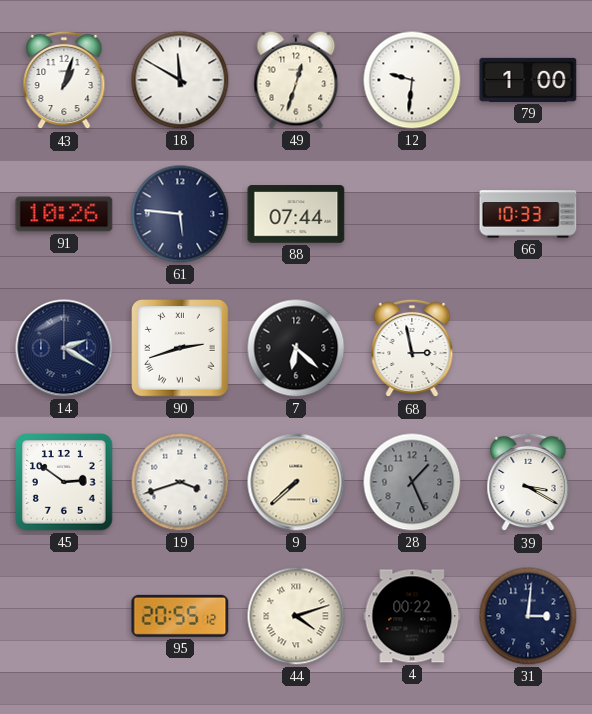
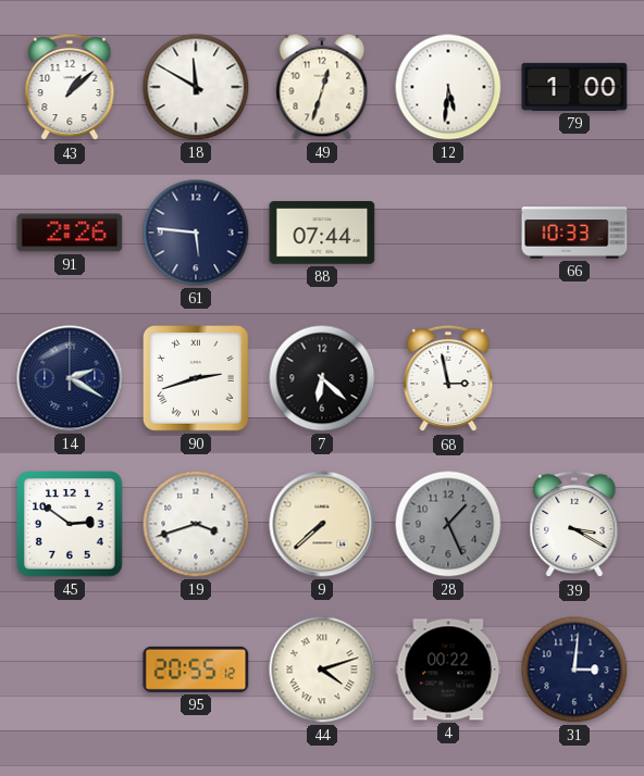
43: 1:03 -> 1:08
12: 9:31 -> 5:31
91: 10:26 -> 2:26
